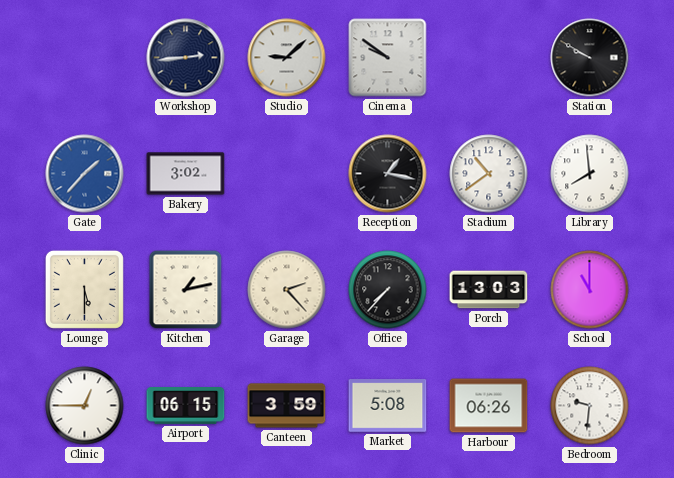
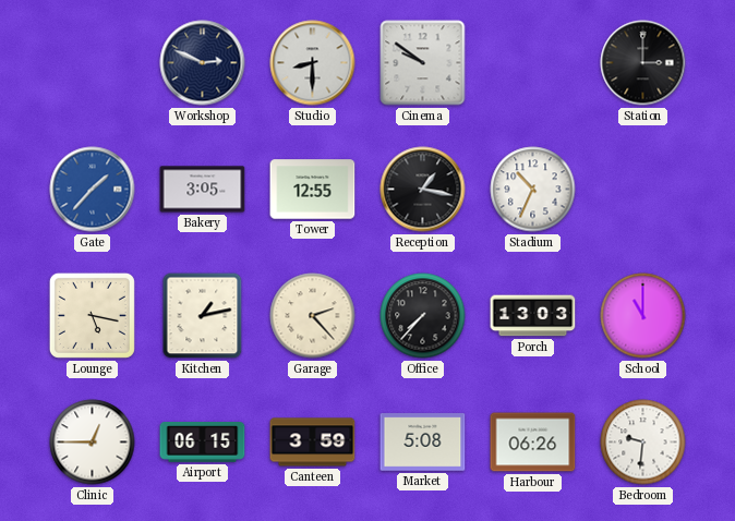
Workshop: 2:44 -> 2:49
Studio: 9:08 -> 8:30
Station: 9:50 -> 3:00
Bakery: 3:02 -> 3:05
Tower: none -> 12:55
Stadium: 10:39 -> 10:34
Library: 7:59 -> none
Lounge: 5:30 -> 5:17
